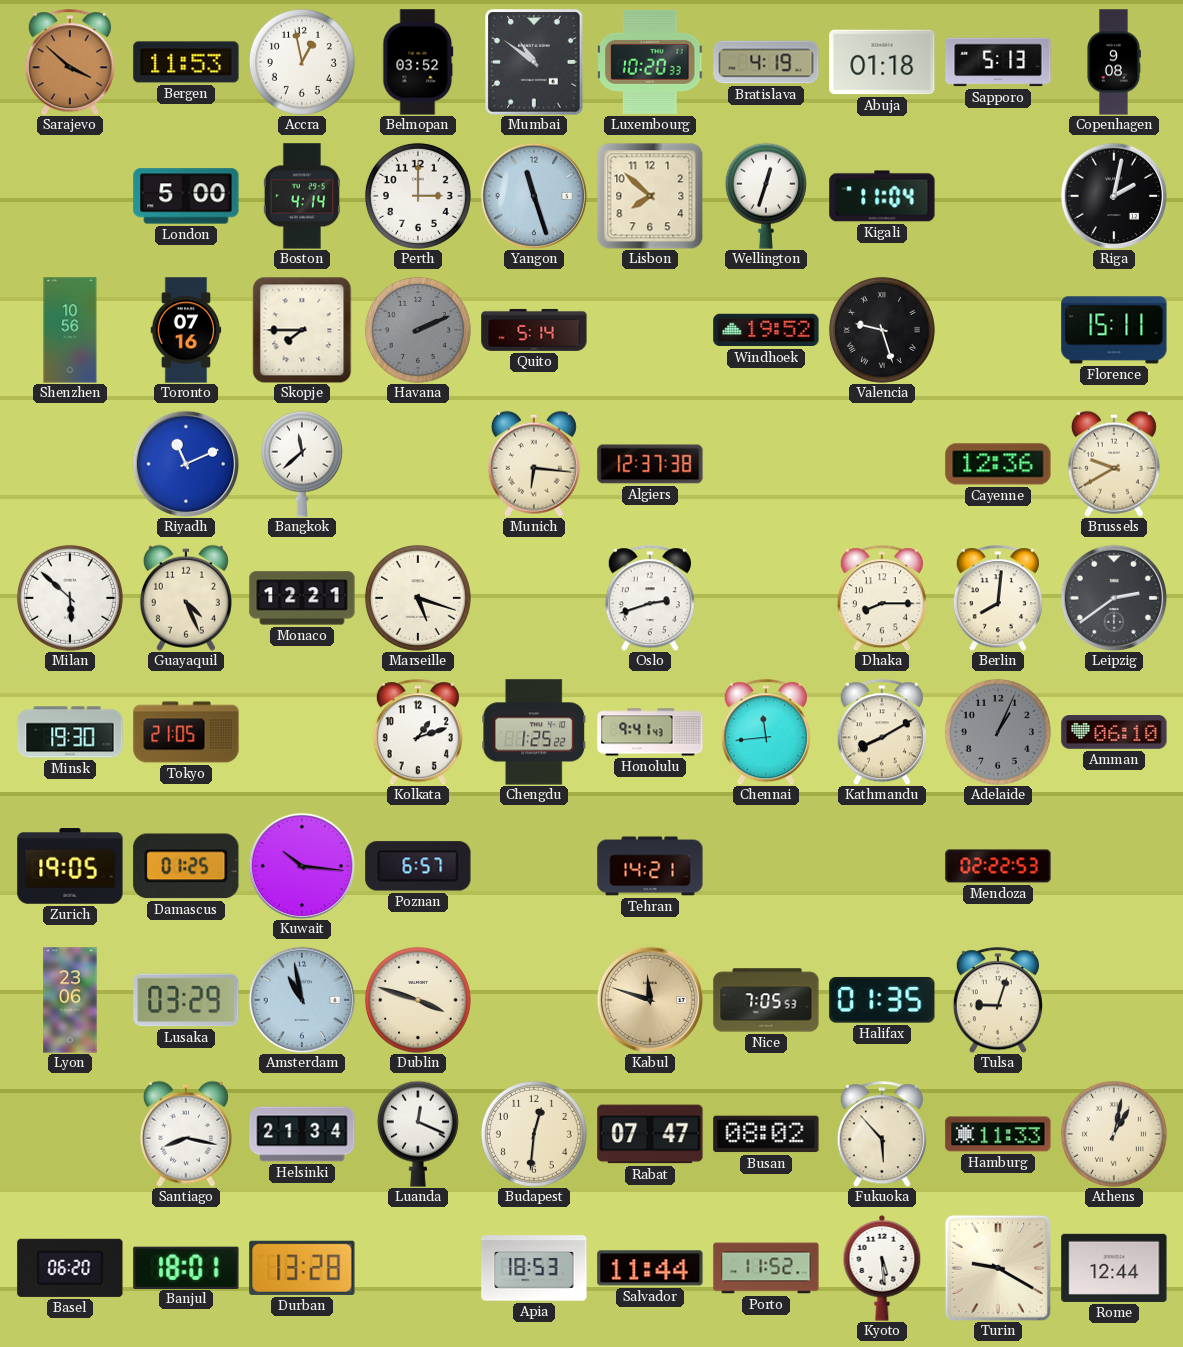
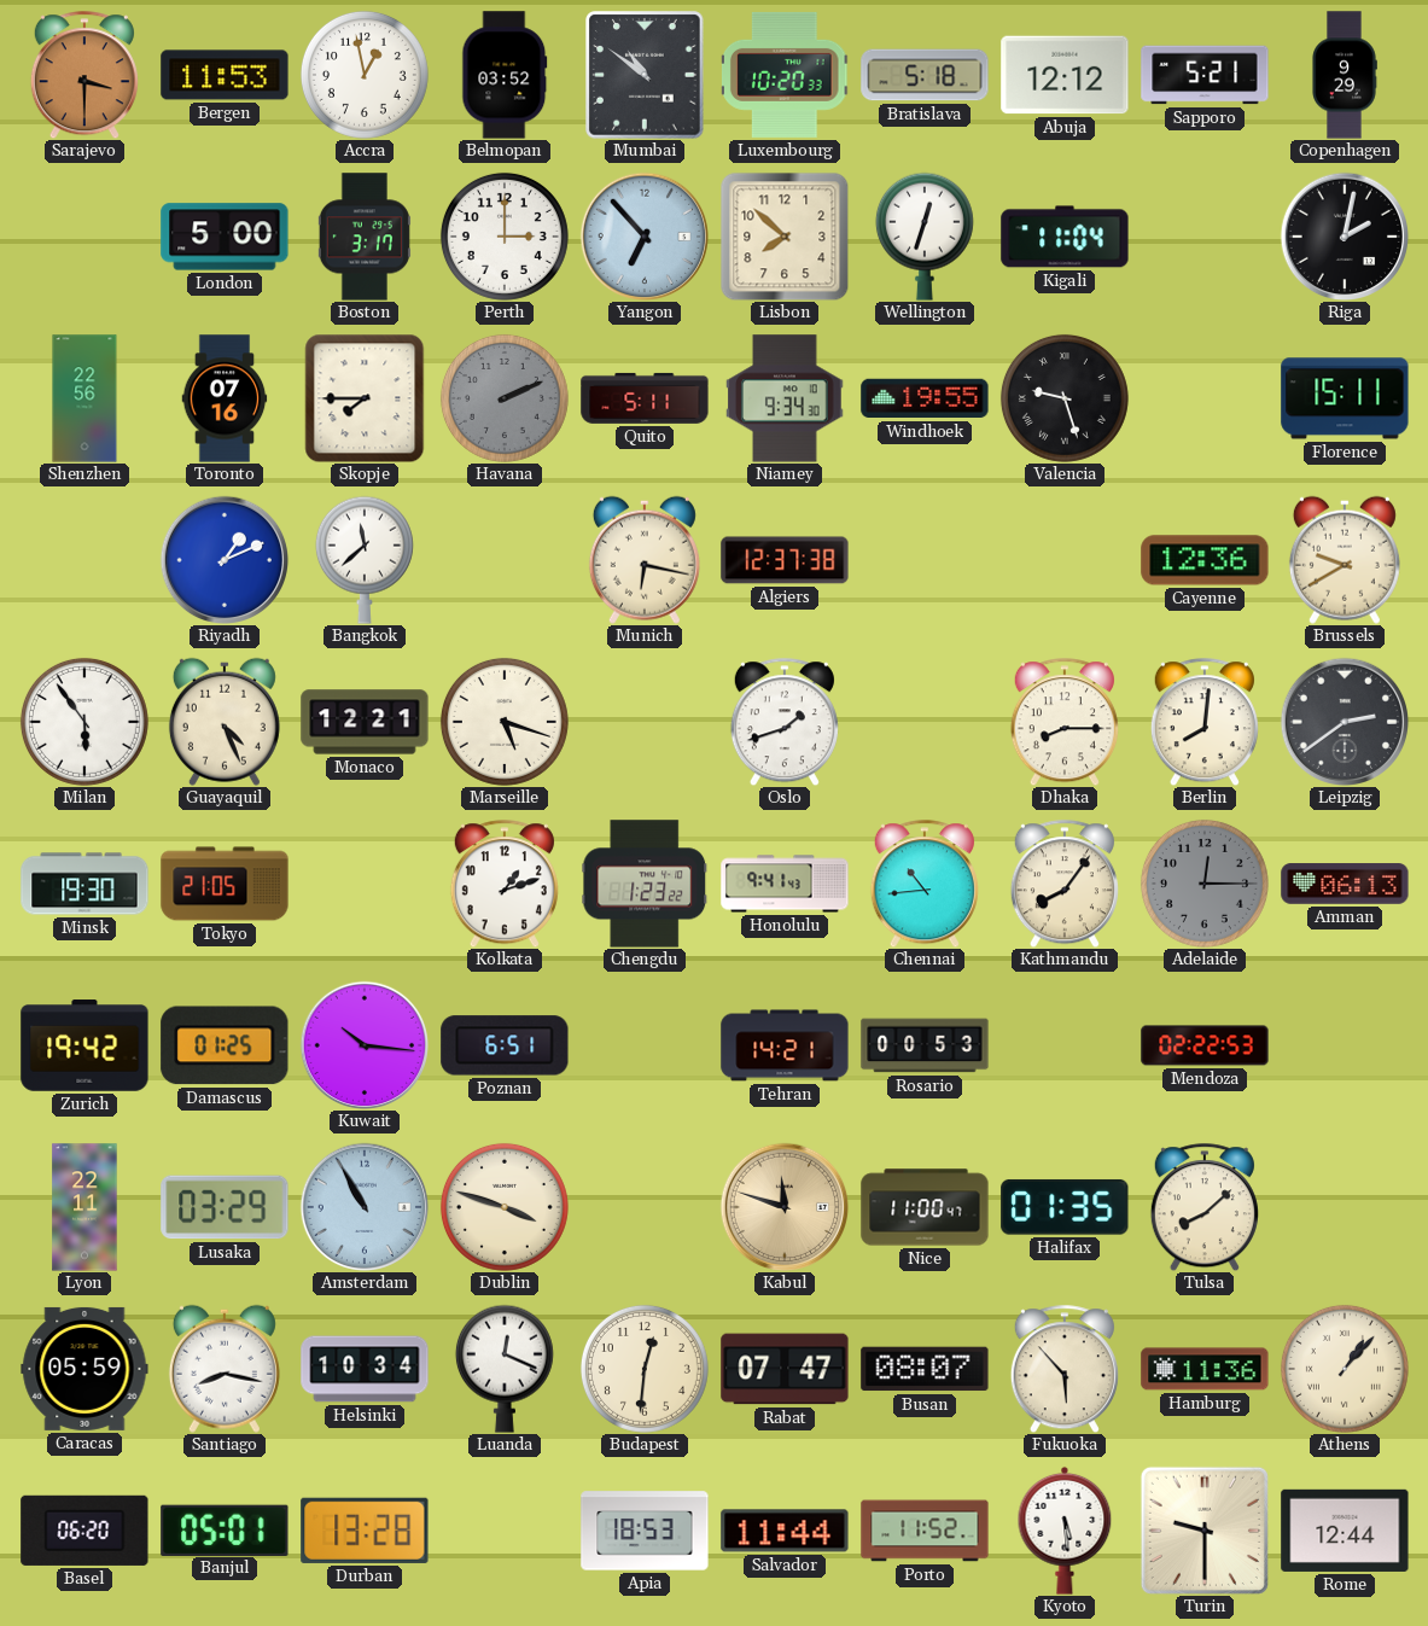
Sarajevo: 3:52 -> 3:30
Bratislava: 4:19 -> 5:18
Abuja: 01:18 -> 12:12
Sapporo: 5:13 -> 5:21
Copenhagen: 9:08 -> 9:29
Boston: 4:14 -> 3:17
Yangon: 11:27 -> 6:53
Shenzhen: 10:56 -> 22:56
Quito: 5:14 -> 5:11
Niamey: none -> 9:34
Windhoek: 19:52 -> 19:55
Riyadh: 11:11 -> 1:11
Munich: 6:16 -> 6:17
Milan: 5:52 -> 5:54
Oslo: 2:42 -> 1:42
Chengdu: 1:25 -> 1:23
Chennai: 11:44 -> 10:44
Kathmandu: 8:10 -> 8:06
Adelaide: 1:04 -> 12:15
Amman: 06:10 -> 06:13
Zurich: 19:05 -> 19:42
Poznan: 6:57 -> 6:51
Rosario: none -> 00:53
Lyon: 23:06 -> 22:11
Amsterdam: 10:58 -> 10:55
Nice: 7:05 -> 11:00
Tulsa: 9:03 -> 8:08
Caracas: none -> 05:59
Helsinki: 21:34 -> 10:34
Busan: 08:02 -> 08:07
Hamburg: 11:33 -> 11:36
Athens: 1:02 -> 1:07
Banjul: 18:01 -> 05:01
Turin: 9:20 -> 9:30
